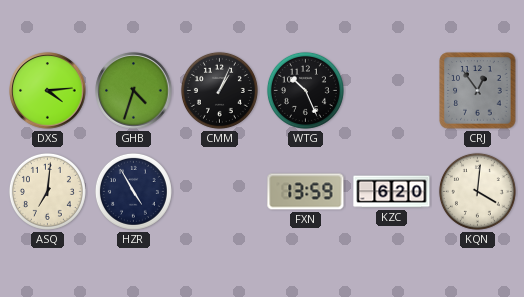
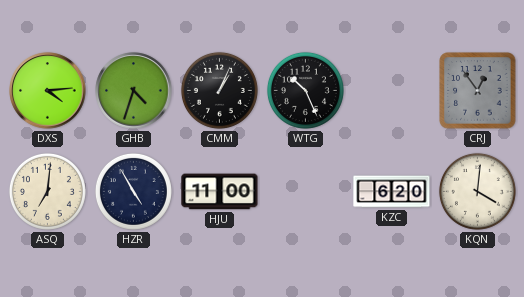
HJU: none -> 11:00
FXN: 13:59 -> none
